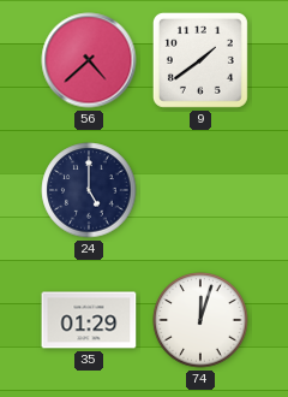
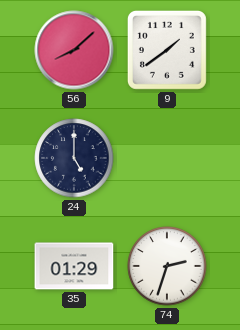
56: 4:38 -> 8:08
74: 12:03 -> 2:33
